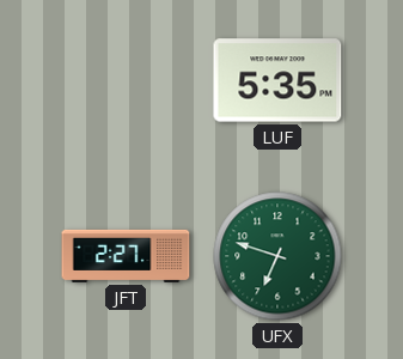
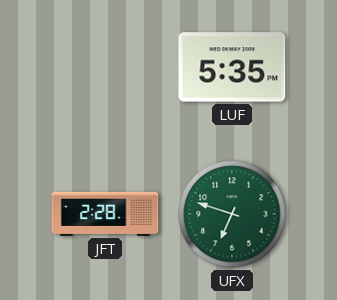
JFT: 2:27 -> 2:28
